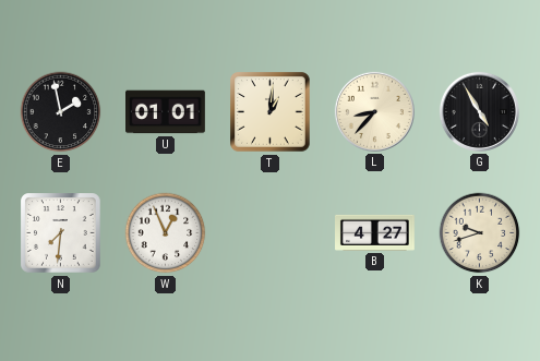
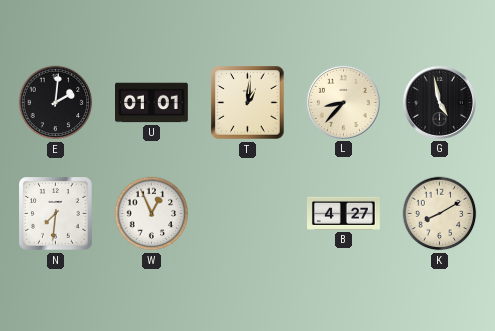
E: 1:58 -> 2:01
G: 4:55 -> 4:58
K: 9:42 -> 8:10
